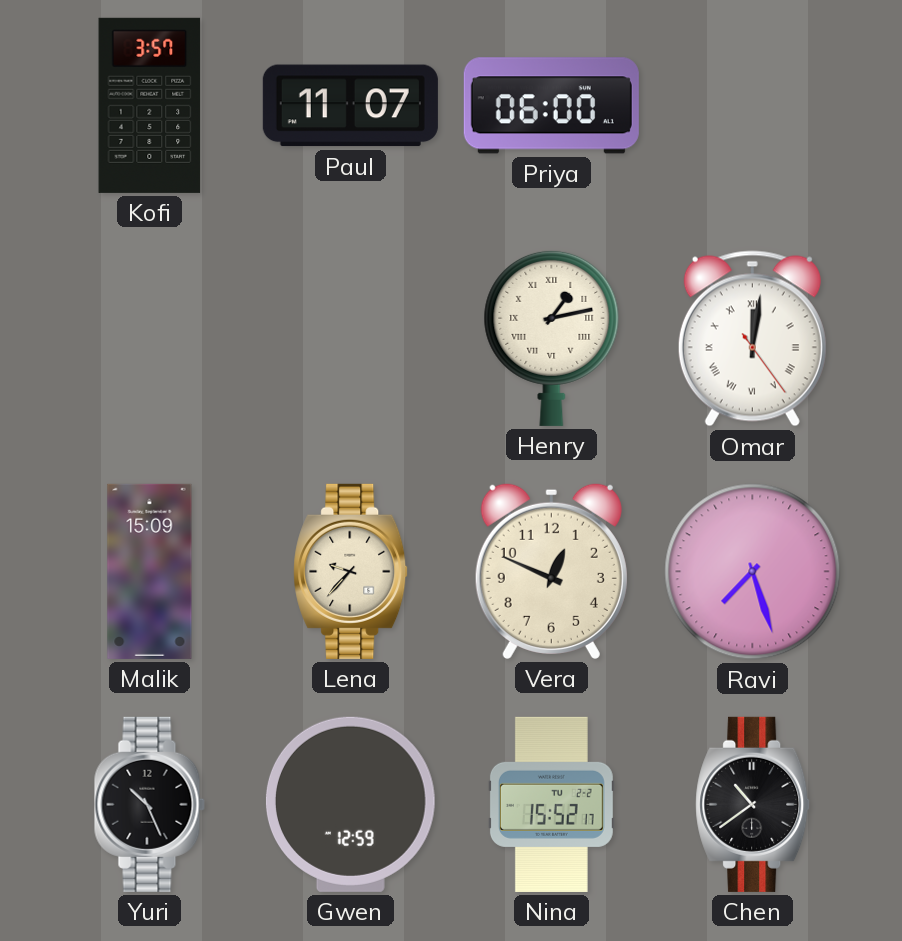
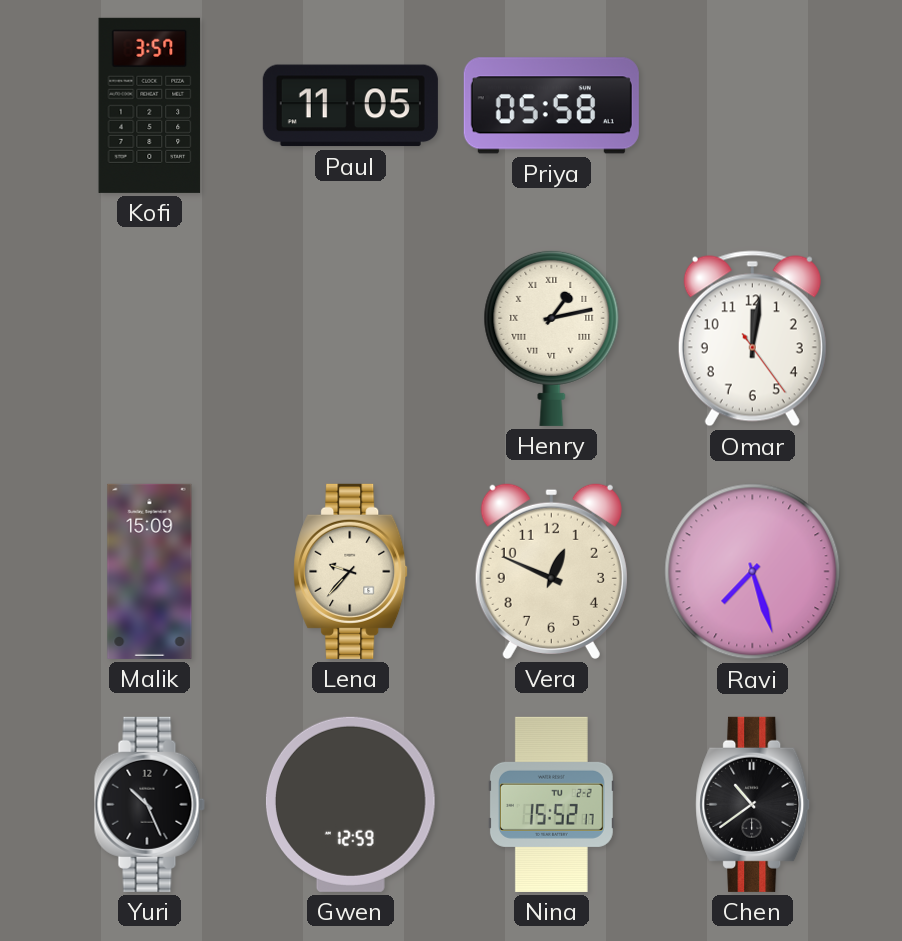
Paul: 11:07 -> 11:05
Priya: 06:00 -> 05:58
Omar numerals: Roman -> Arabic
